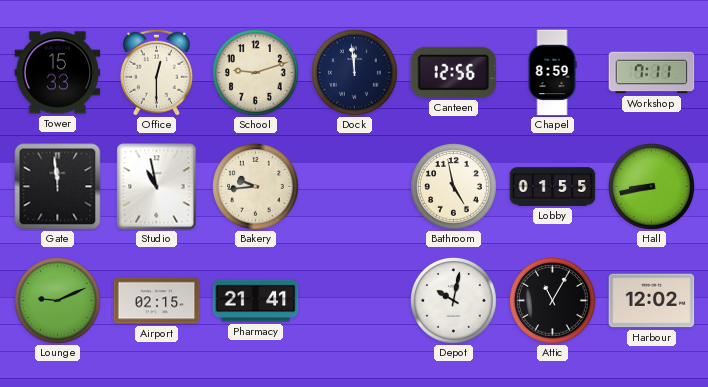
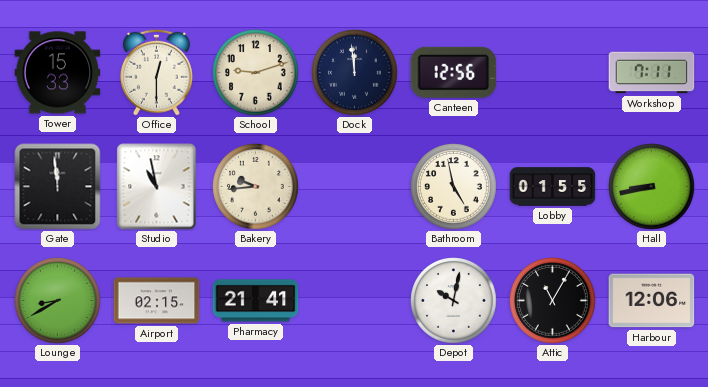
Chapel: 8:59 -> none
Lounge: 9:11 -> 8:40
Harbour: 12:02 -> 12:06
